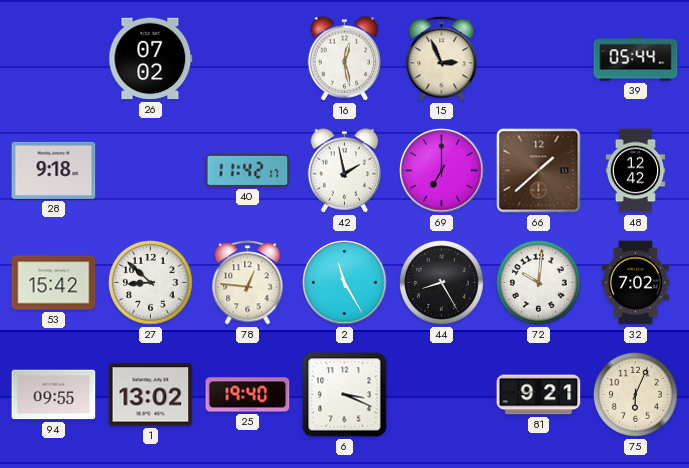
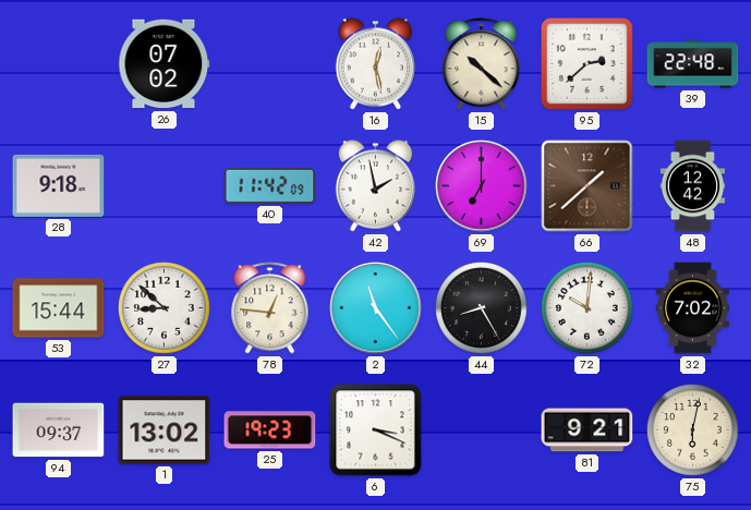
15: 2:56 -> 10:22
95: none -> 2:38
39: 05:44 -> 22:48
40: 11:42:17 -> 11:42:09
53: 15:42 -> 15:44
2: 11:25 -> 11:24
94: 09:55 -> 09:37
25: 19:40 -> 19:23
75: 6:04 -> 6:02
